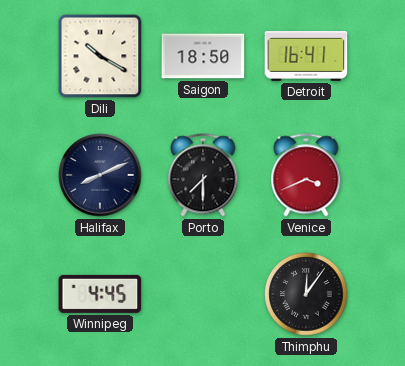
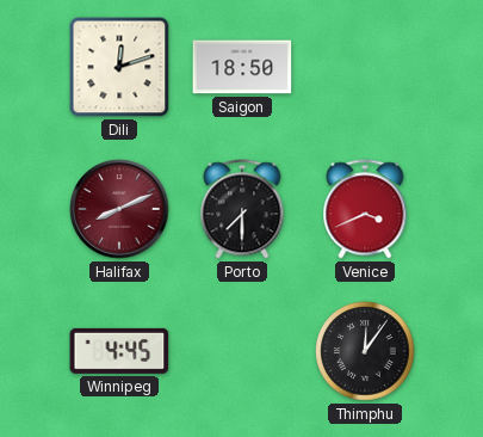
Dili: 10:20 -> 12:12
Detroit: 16:41 -> none
Halifax dial: navy -> burgundy
